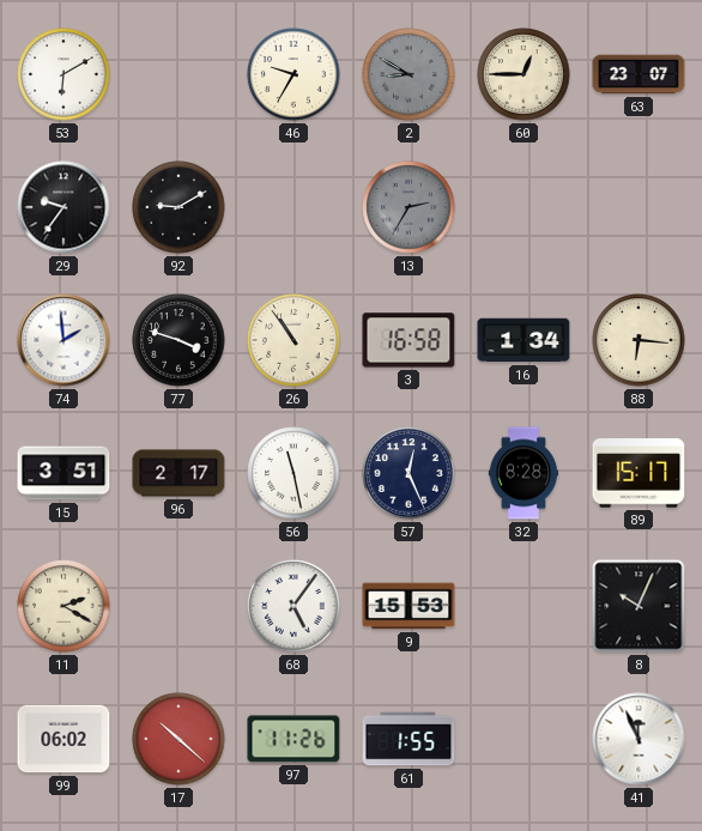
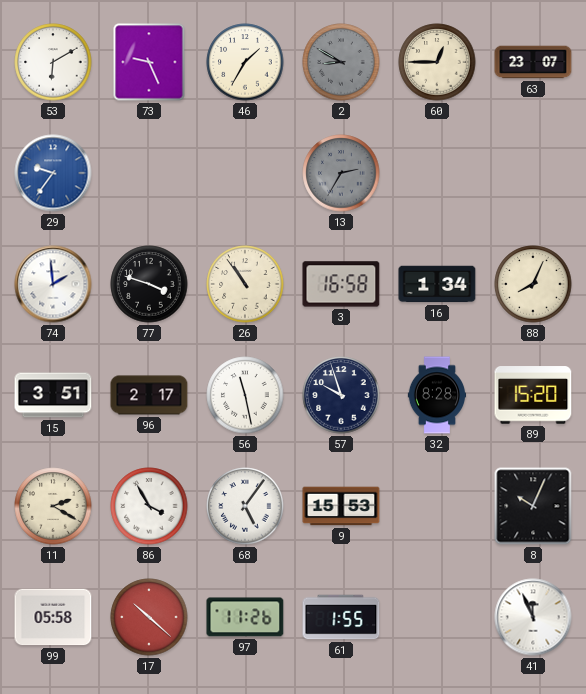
73: none -> 9:26
46: 9:35 -> 1:35
29 dial: black -> blue
92: 9:10 -> none
88: 6:16 -> 8:04
57: 12:26 -> 9:57
89: 15:17 -> 15:20
86: none -> 3:55
99: 06:02 -> 05:58
